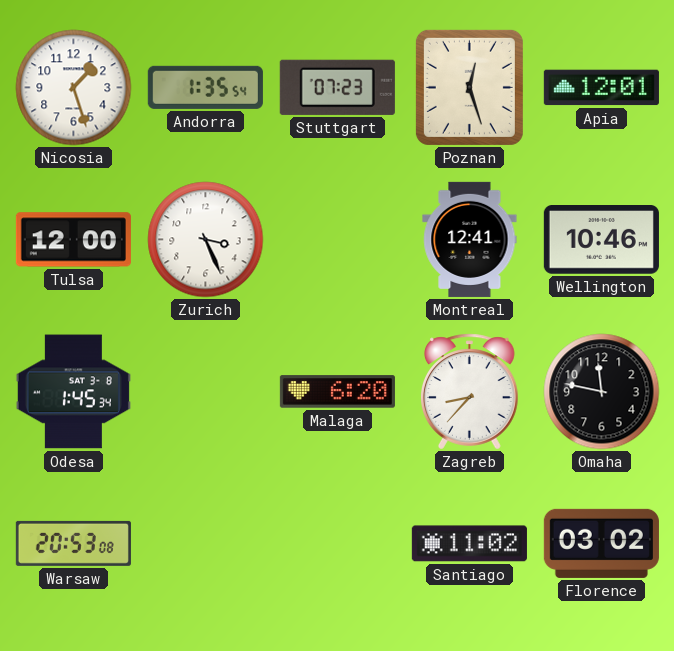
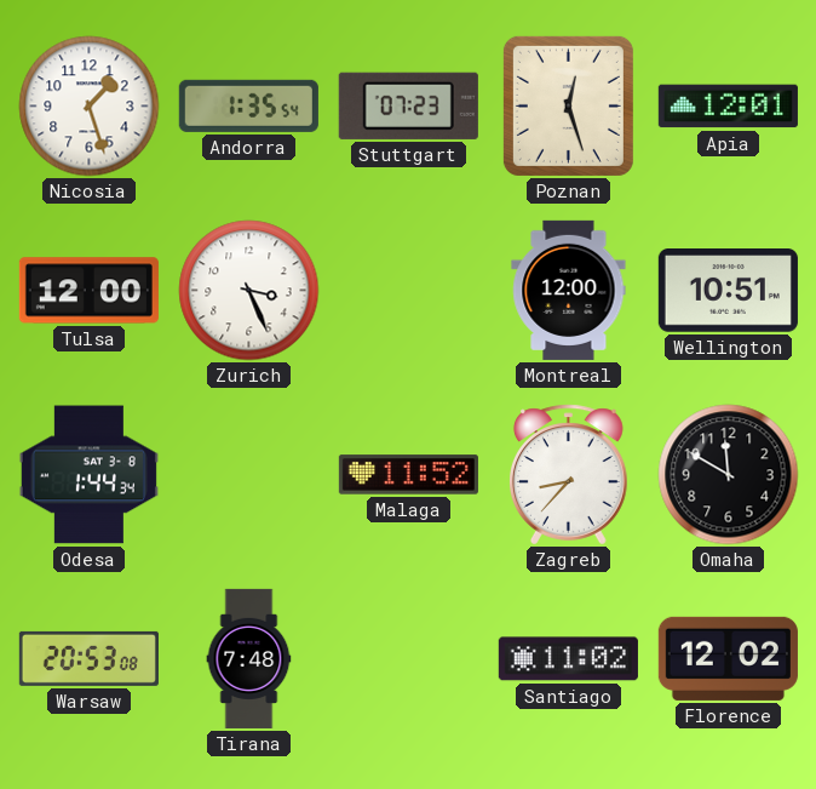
Montreal: 12:41 -> 12:00
Wellington: 10:46 -> 10:51
Odesa: 1:45 -> 1:44
Malaga: 6:20 -> 11:52
Omaha: 11:47 -> 11:50
Tirana: none -> 7:48
Florence: 03:02 -> 12:02
